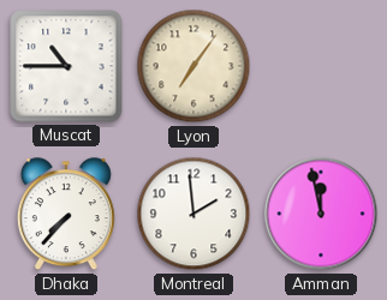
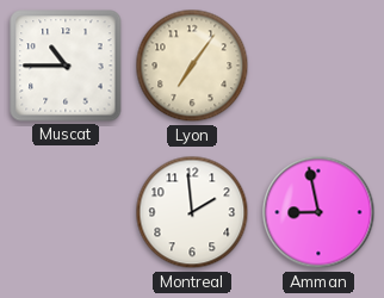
Dhaka: 7:37 -> none
Amman: 11:58 -> 8:58
